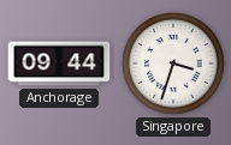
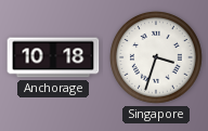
Anchorage: 09:44 -> 10:18
